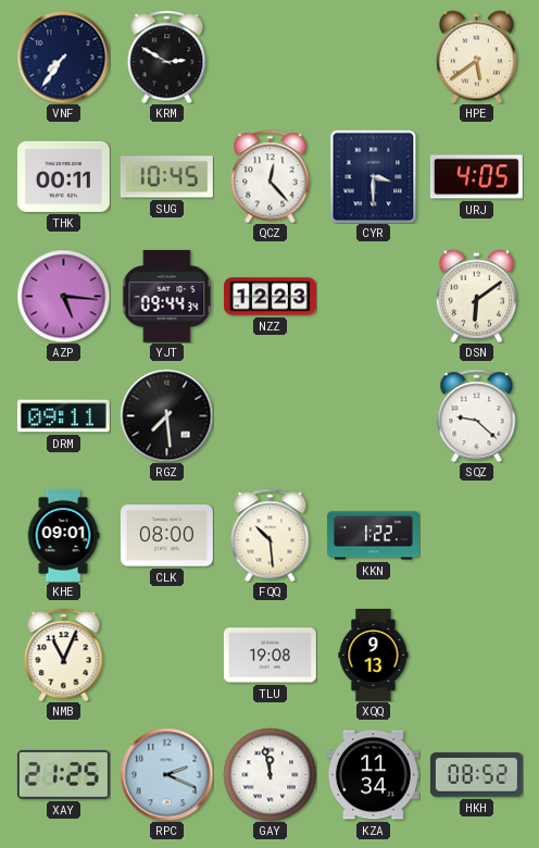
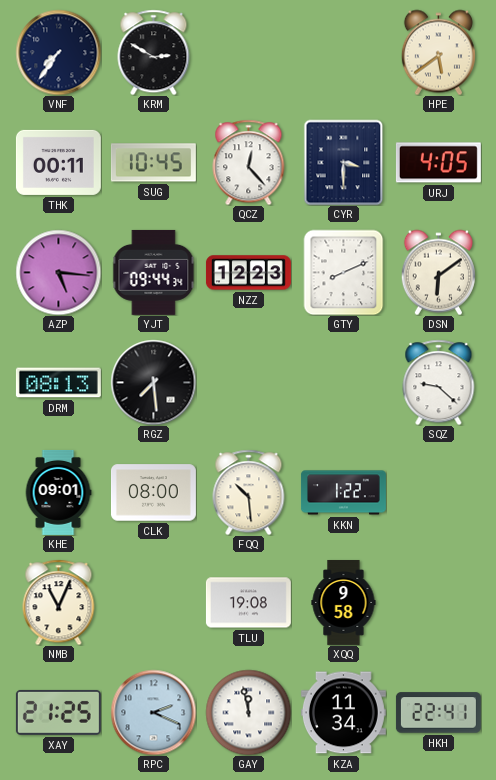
GTY: none -> 8:11
DRM: 09:11 -> 08:13
XQQ: 9:13 -> 9:58
HKH: 08:52 -> 22:41
